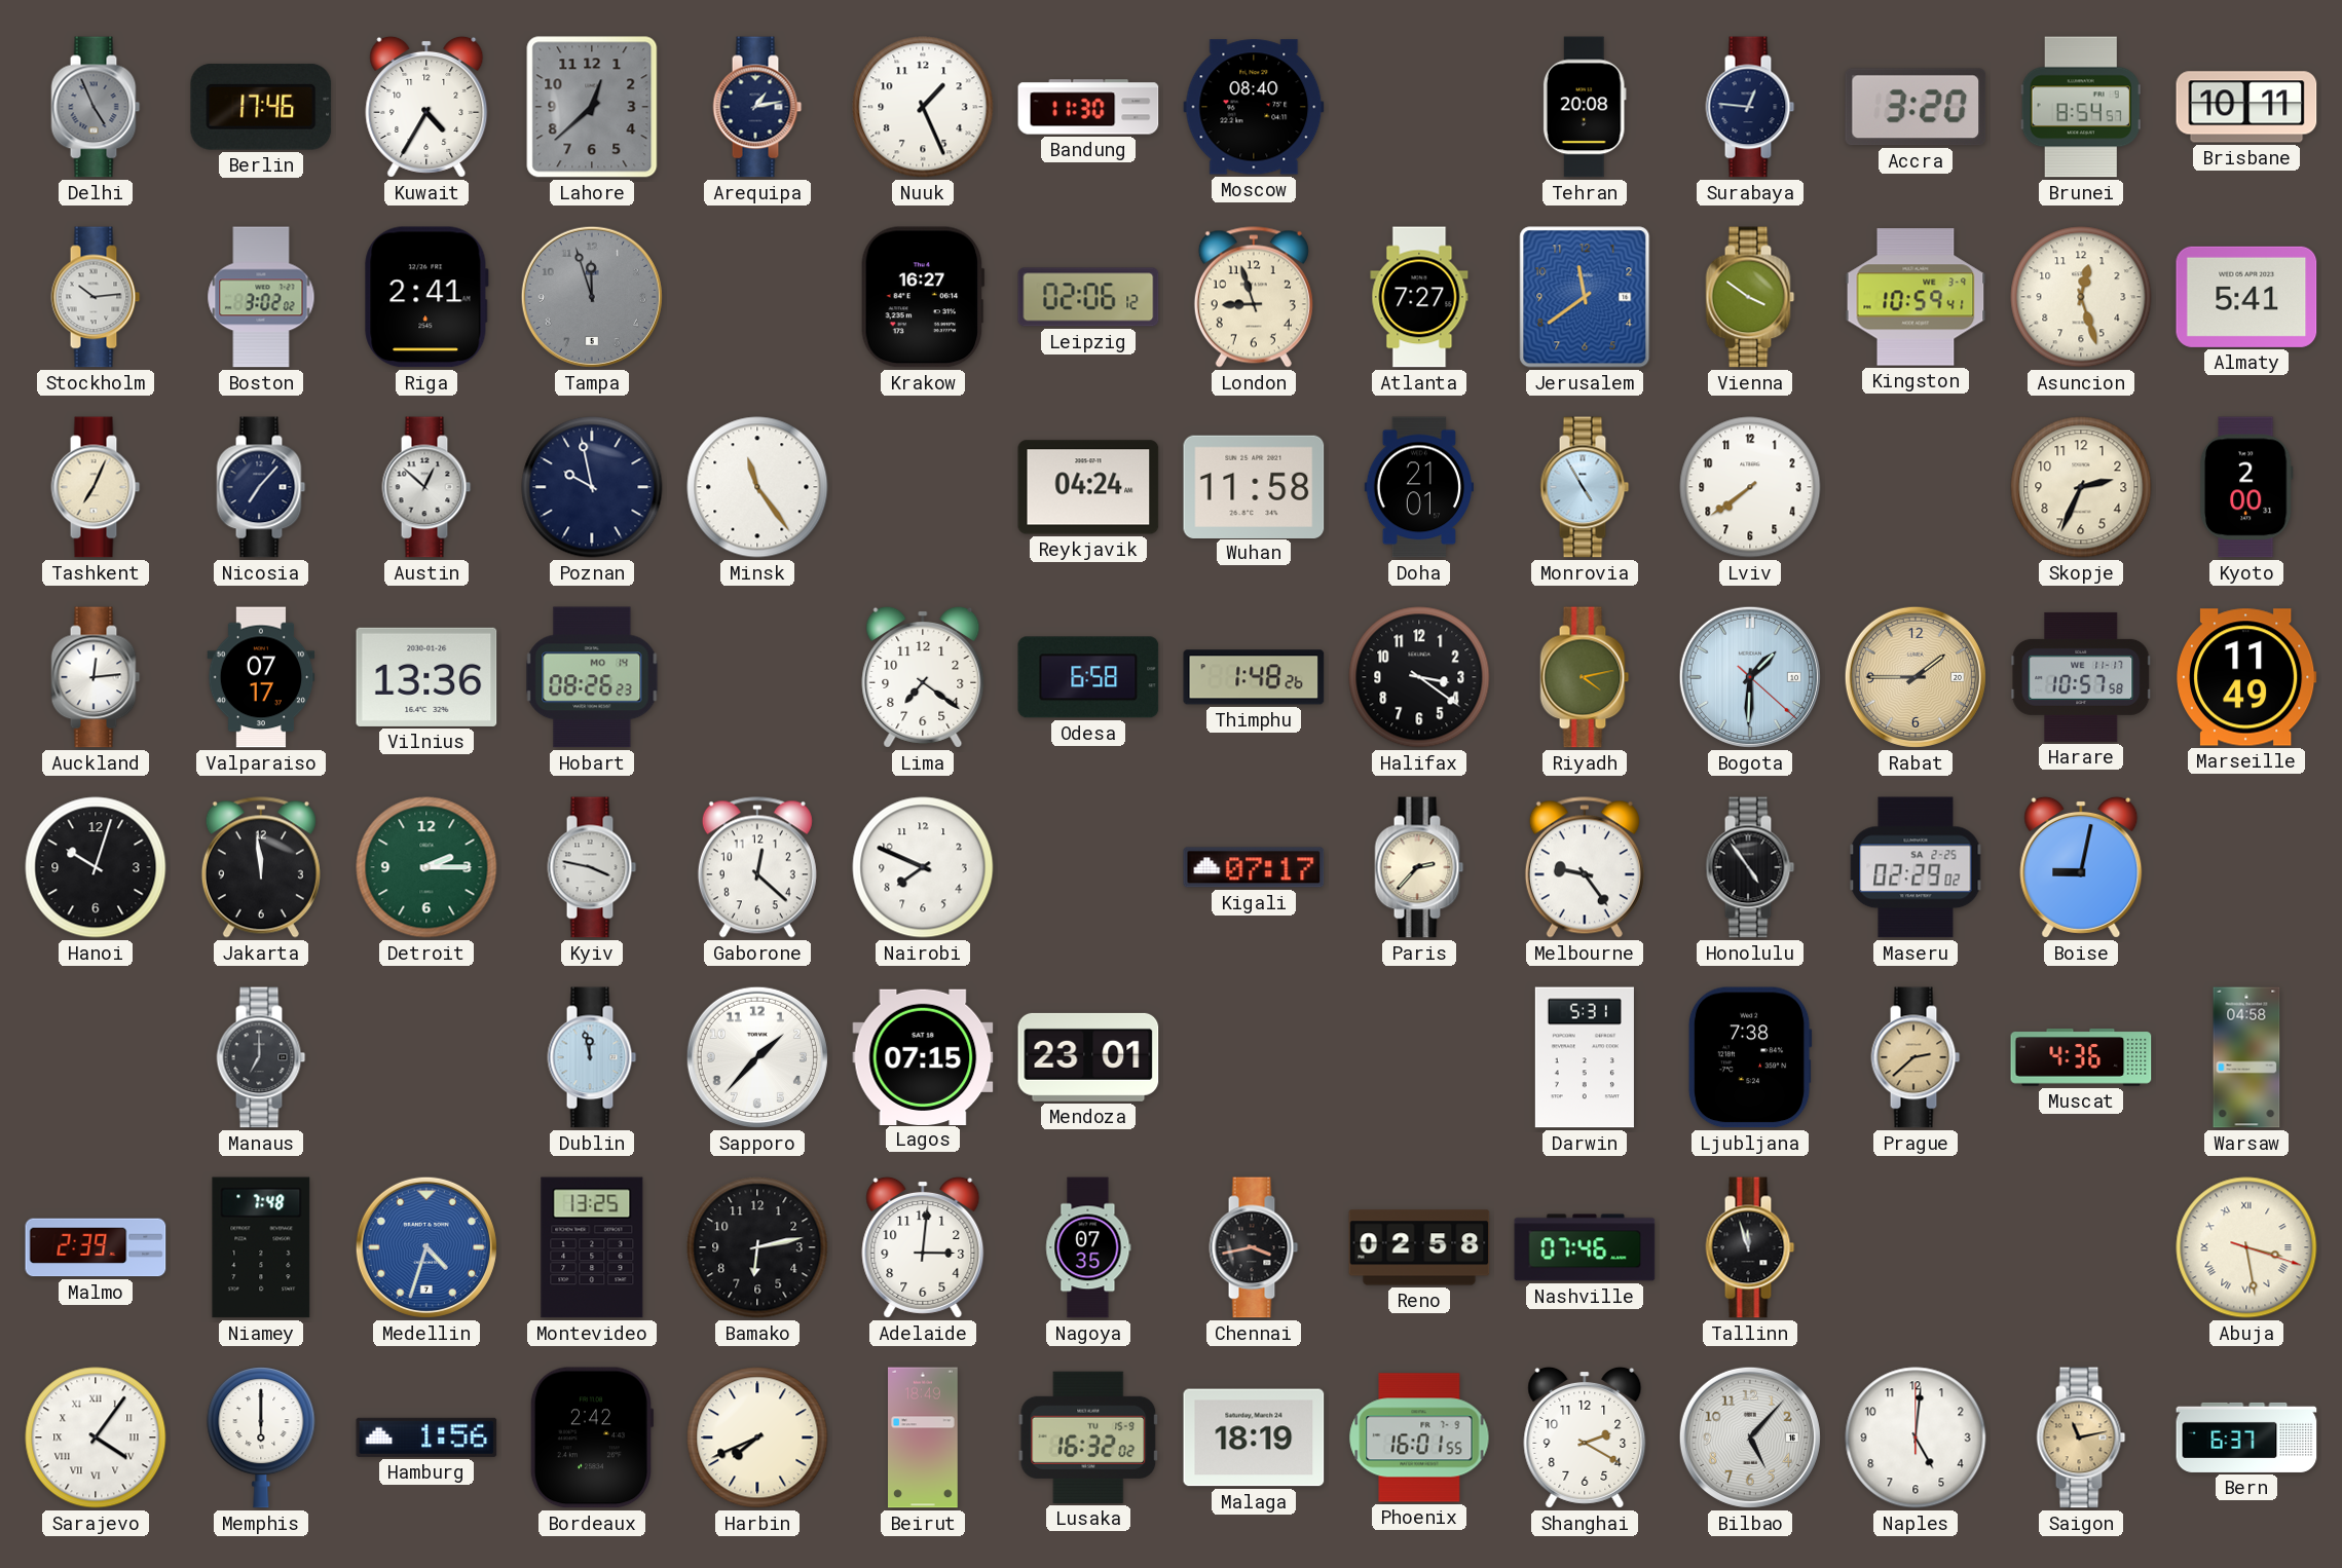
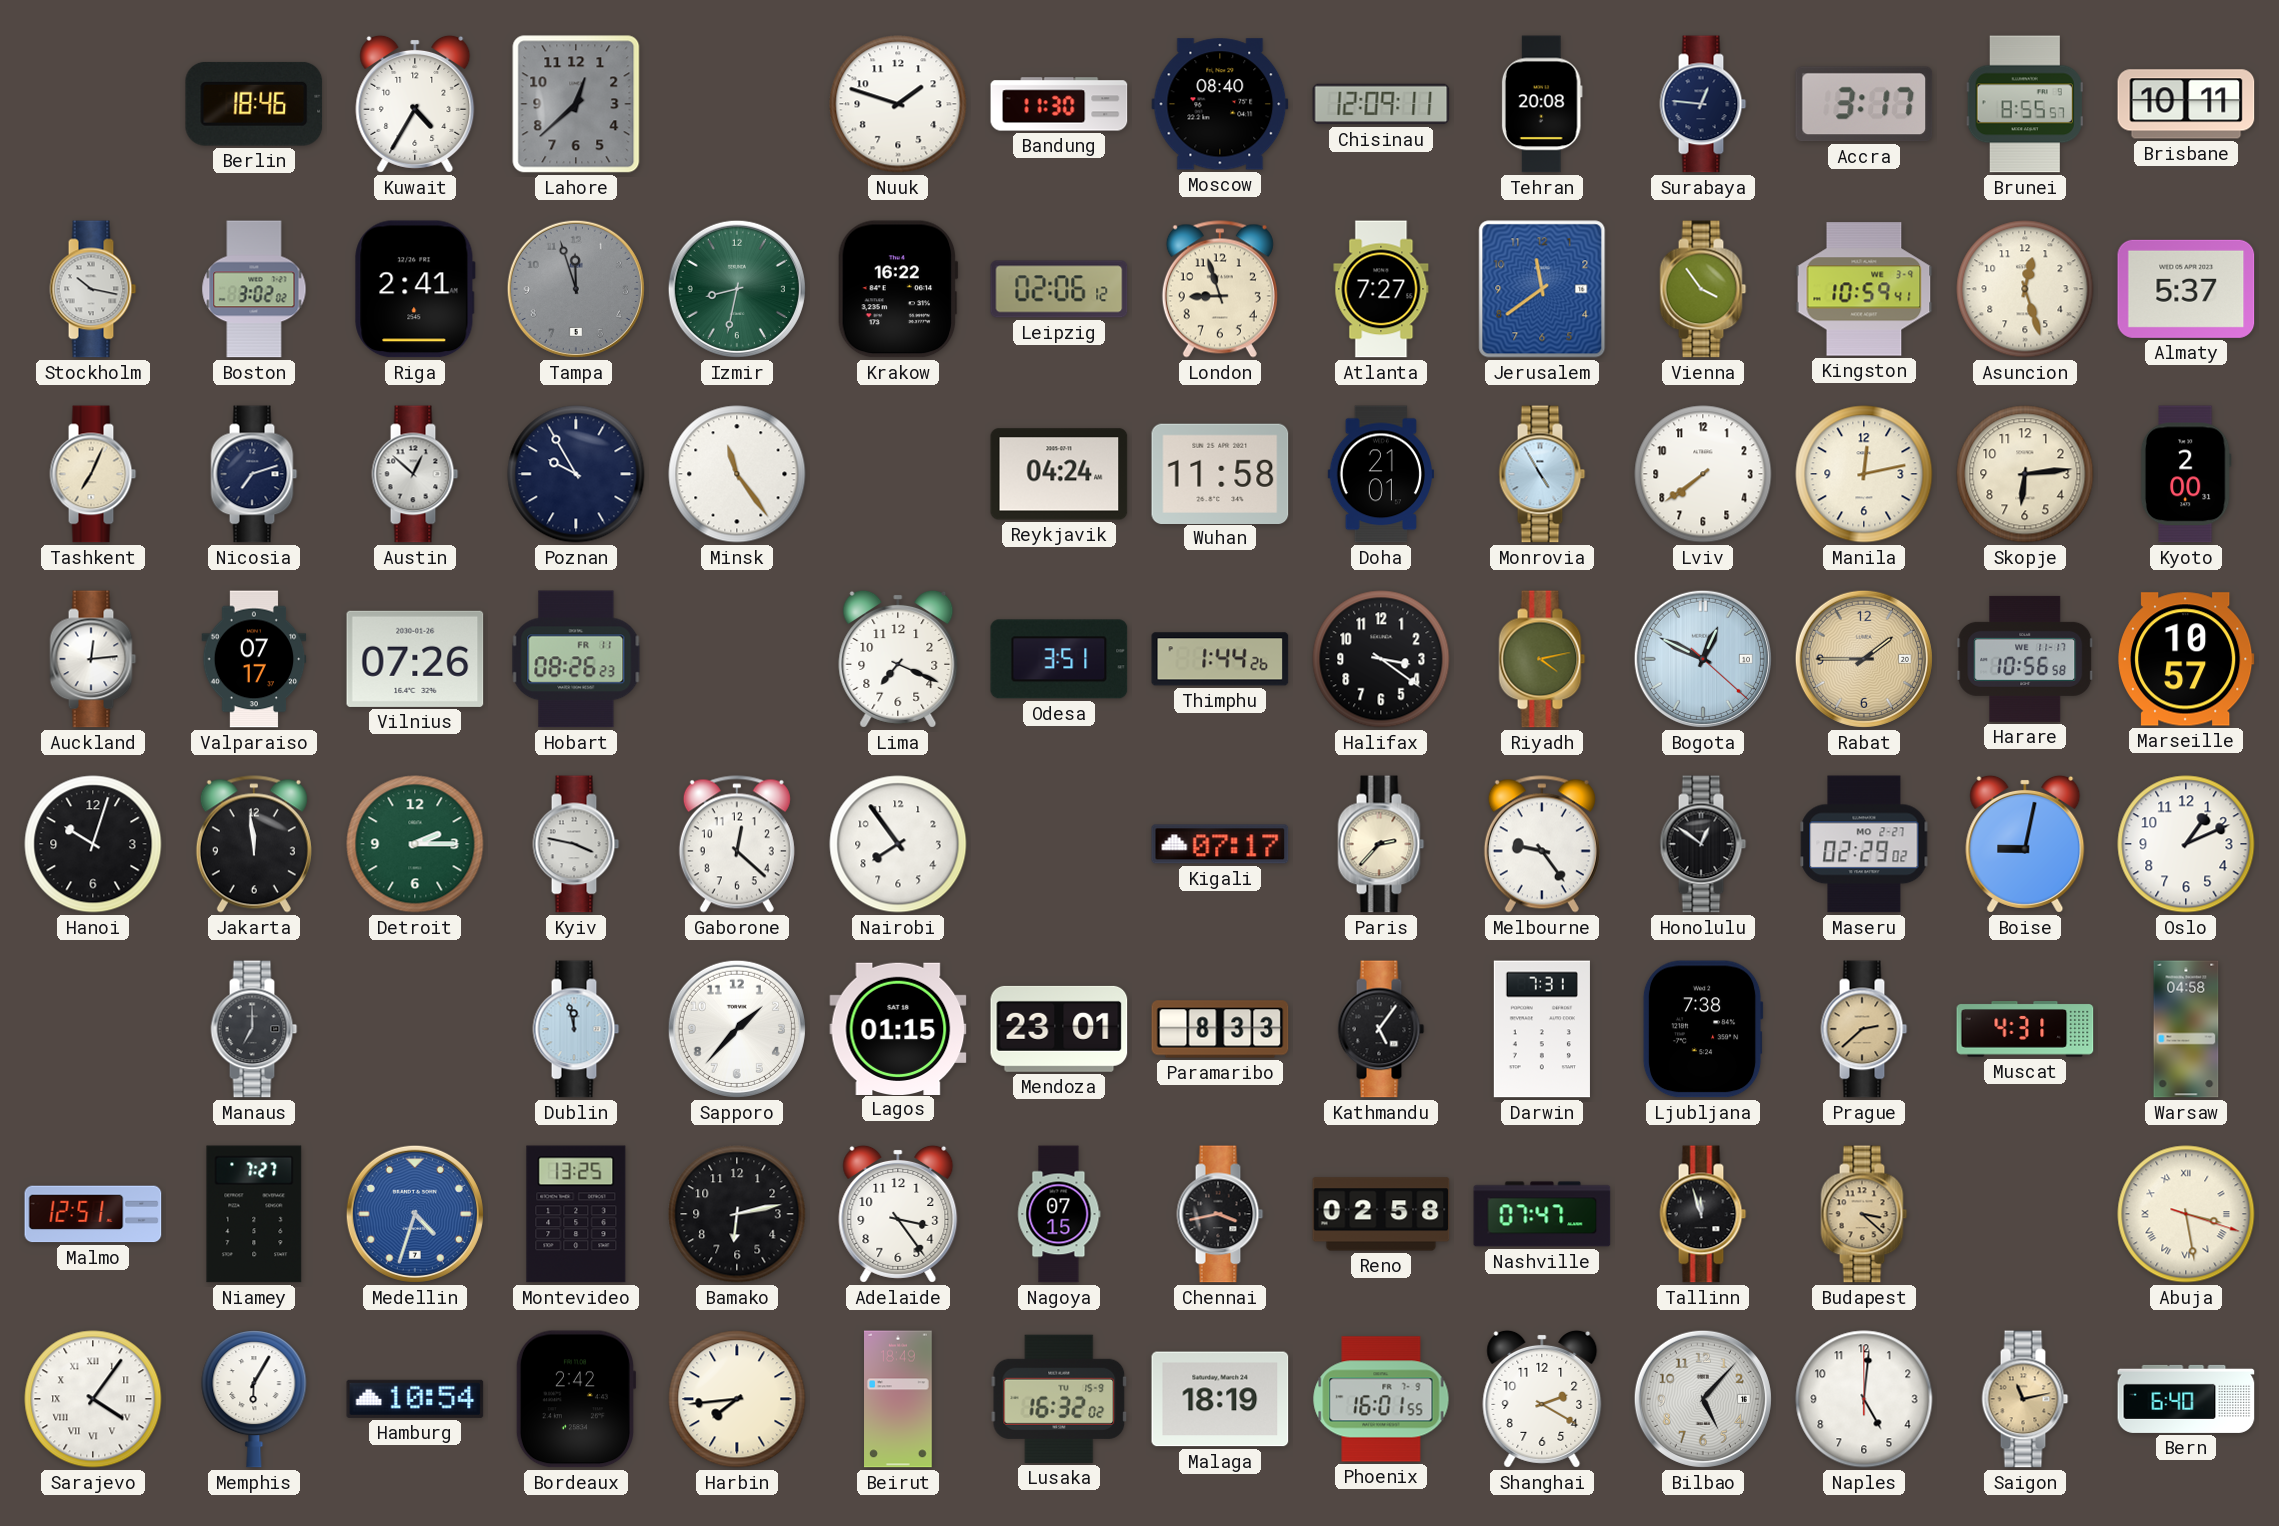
Delhi: 4:56 -> none
Berlin: 17:46 -> 18:46
Arequipa: 1:13 -> none
Nuuk: 1:26 -> 1:48
Chisinau: none -> 12:09
Accra: 3:20 -> 3:17
Brunei: 8:54 -> 8:55
Stockholm: 10:14 -> 10:17
Izmir: none -> 8:32
Krakow: 16:27 -> 16:22
Vienna: 3:51 -> 3:54
Almaty: 5:41 -> 5:37
Nicosia: 7:07 -> 7:12
Poznan: 9:58 -> 9:55
Manila: none -> 12:13
Skopje: 2:34 -> 6:14
Vilnius: 13:36 -> 07:26
Hobart date: MO 14 -> FR 11
Lima: 7:21 -> 7:19
Odesa: 6:58 -> 3:51
Thimphu: 1:48 -> 1:44
Bogota: 1:30 -> 12:49
Harare: 10:57 -> 10:56
Marseille: 11:49 -> 10:57
Nairobi: 7:49 -> 7:54
Honolulu: 4:54 -> 12:51
Maseru date: SA 2-25 -> MO 2-27
Oslo: none -> 1:11
Lagos: 07:15 -> 01:15
Paramaribo: none -> 8:33
Kathmandu: none -> 5:06
Darwin: 5:31 -> 7:31
Muscat: 4:36 -> 4:31
Malmo: 2:39 -> 12:51
Niamey: 7:48 -> 7:27
Adelaide: 3:01 -> 3:24
Nagoya: 07:35 -> 07:15
Nashville: 07:46 -> 07:47
Budapest: none -> 3:22
Memphis: 6:00 -> 6:05
Hamburg: 1:56 -> 10:54
Harbin: 7:41 -> 7:44
Bern: 6:37 -> 6:40
